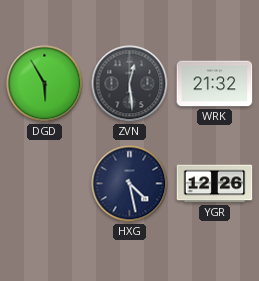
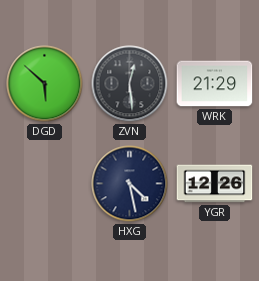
DGD: 5:55 -> 5:52
WRK: 21:32 -> 21:29
